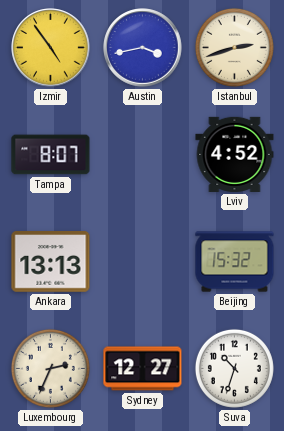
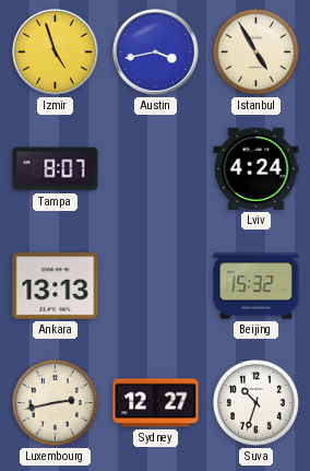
Izmir: 4:54 -> 4:57
Istanbul: 2:42 -> 4:55
Lviv: 4:52 -> 4:24
Luxembourg: 2:34 -> 2:43
